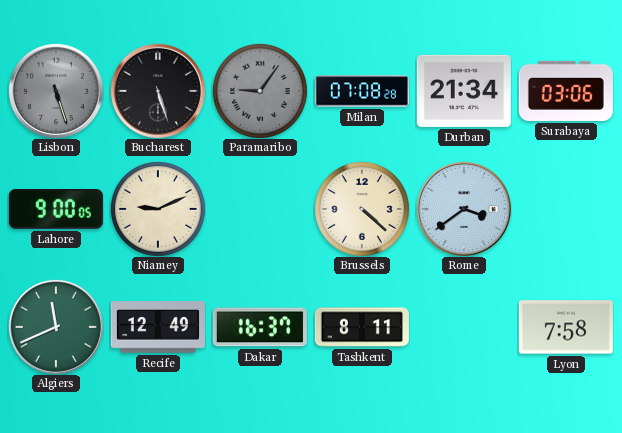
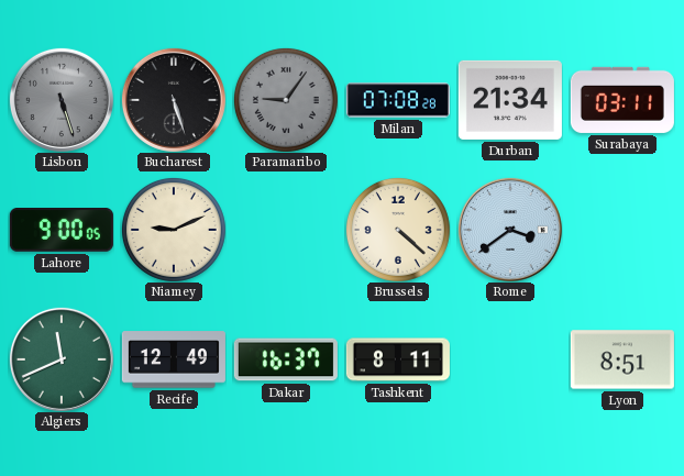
Surabaya: 03:06 -> 03:11
Lyon: 7:58 -> 8:51
